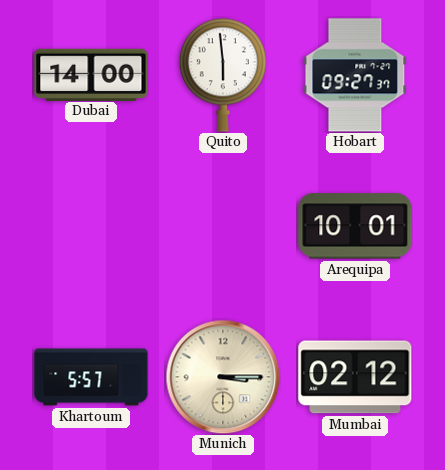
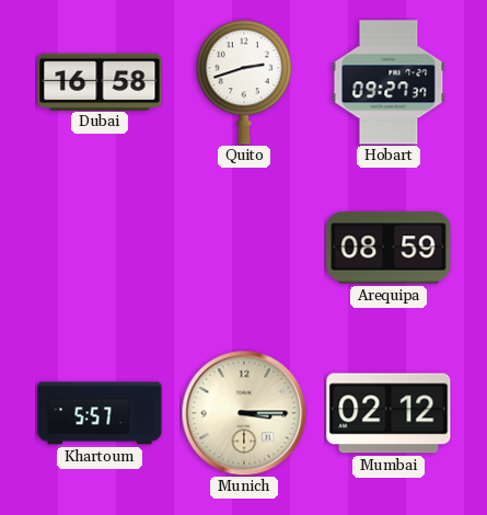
Dubai: 14:00 -> 16:58
Quito: 5:59 -> 2:42
Arequipa: 10:01 -> 08:59
